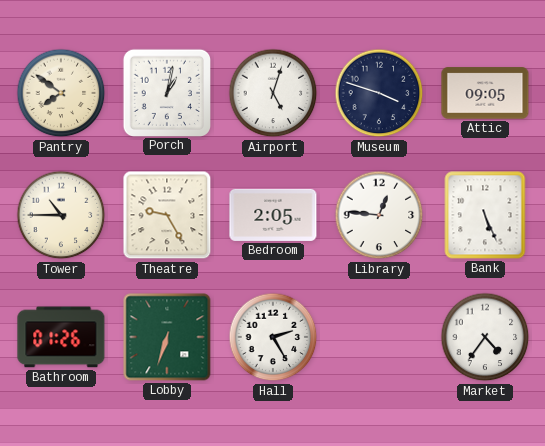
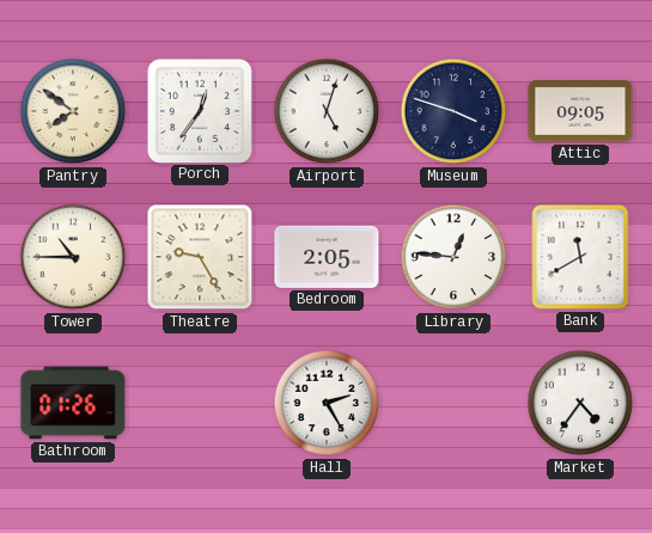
Porch: 1:02 -> 12:36
Bank: 5:26 -> 11:40
Lobby: 6:33 -> none
